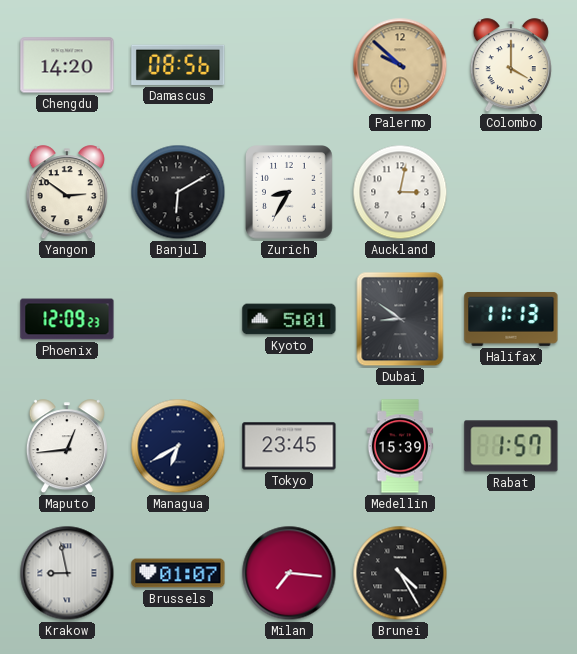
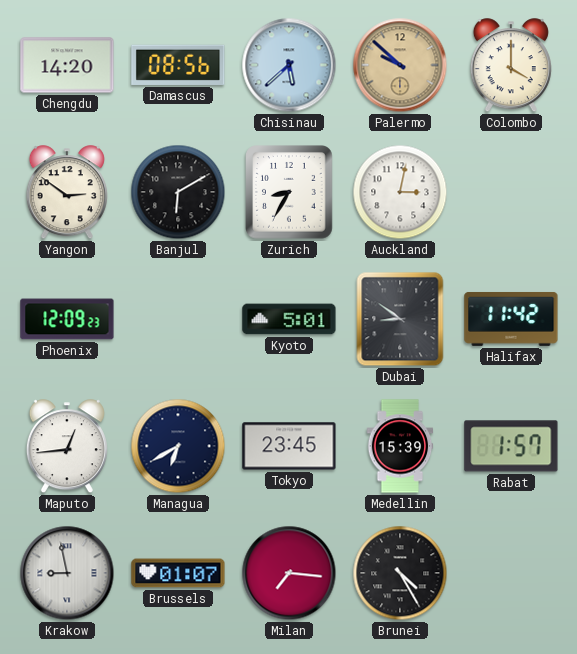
Chisinau: none -> 5:38
Halifax: 11:13 -> 11:42
